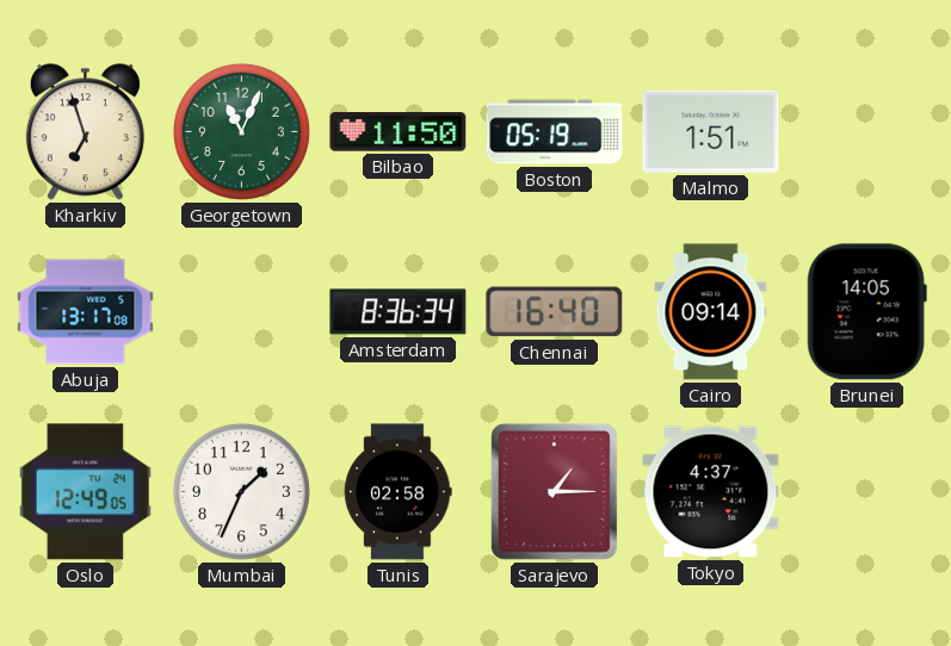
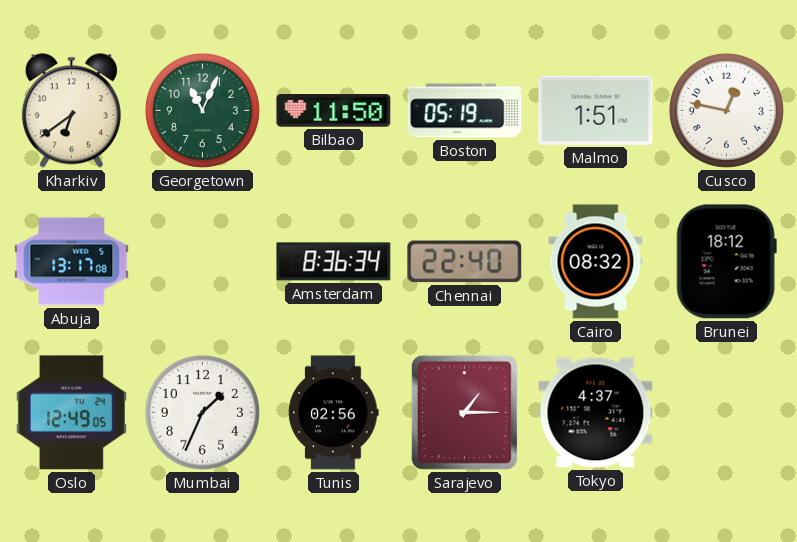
Kharkiv: 6:57 -> 6:39
Cusco: none -> 12:47
Chennai: 16:40 -> 22:40
Cairo: 09:14 -> 08:32
Brunei: 14:05 -> 18:12
Tunis: 02:58 -> 02:56
